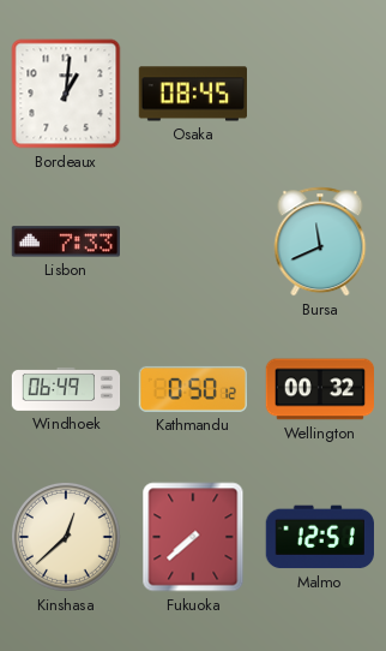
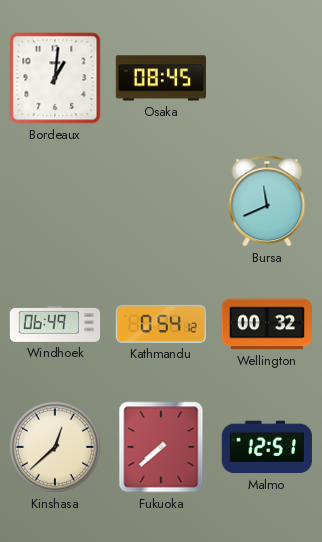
Lisbon: 7:33 -> none
Kathmandu: 0:50 -> 0:54
